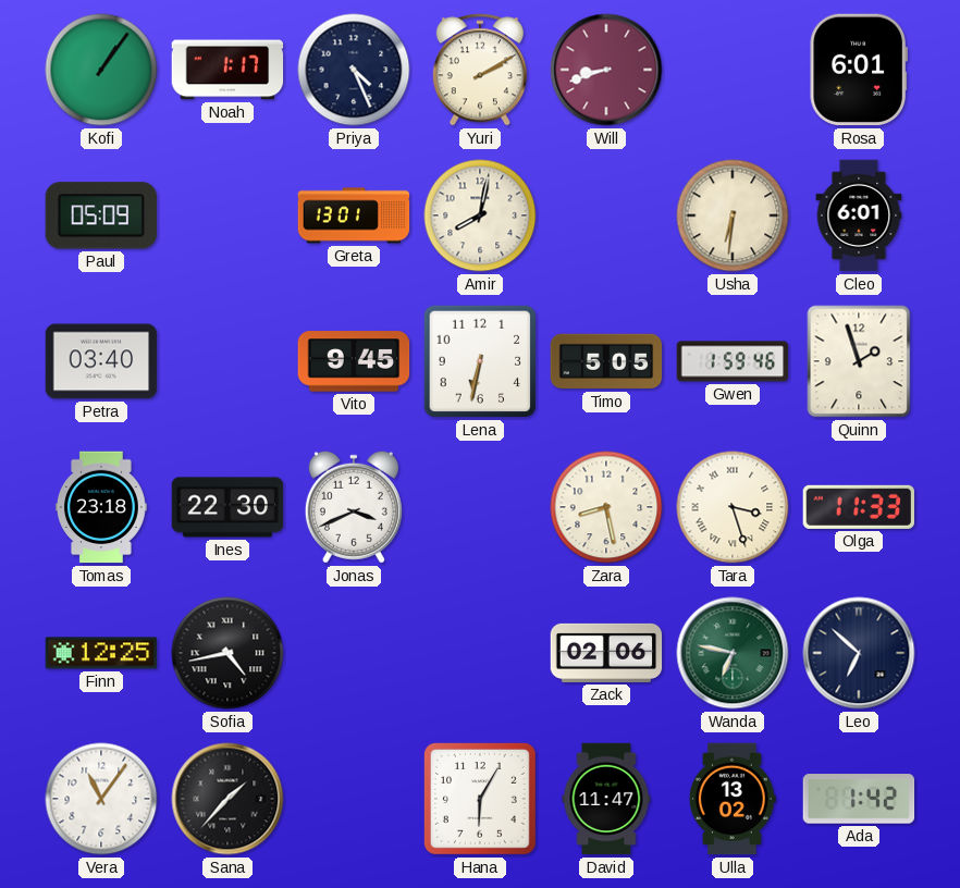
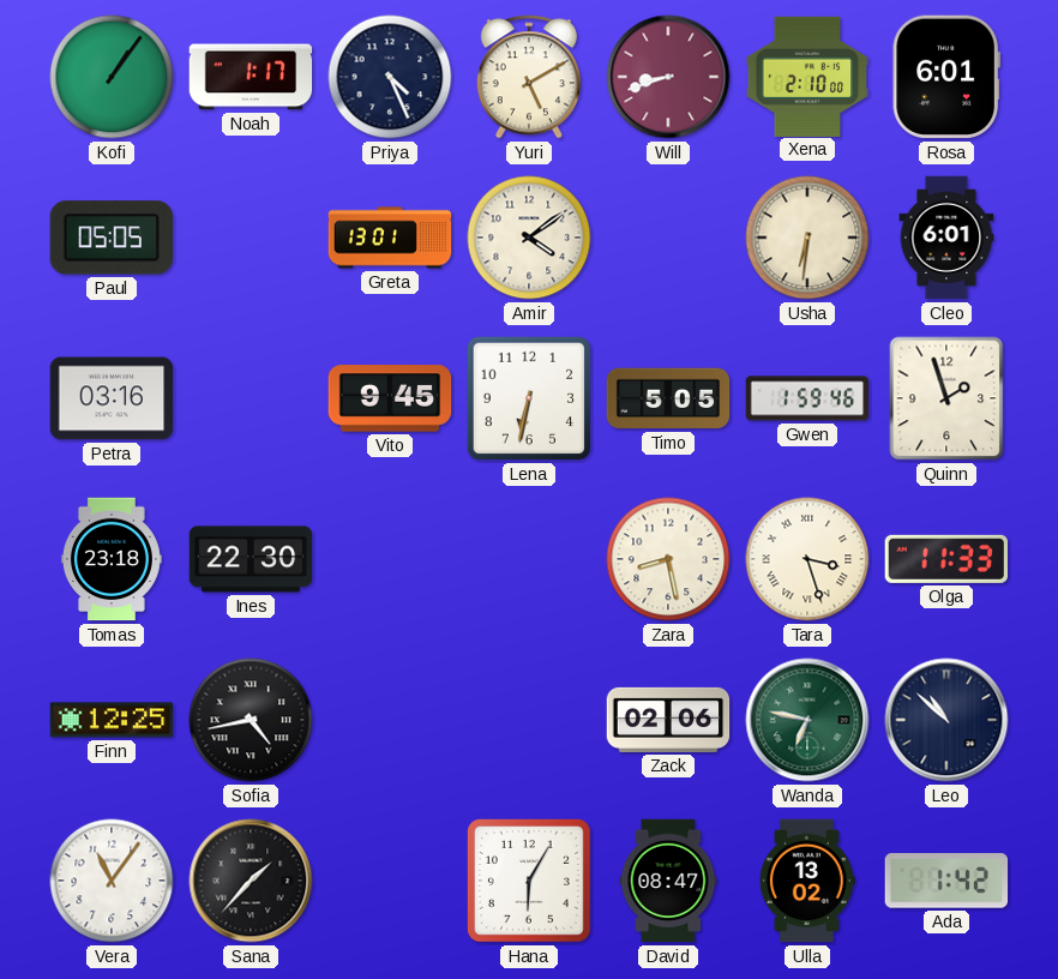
Yuri: 2:10 -> 5:10
Xena: none -> 2:10
Paul: 05:09 -> 05:05
Amir: 8:02 -> 4:09
Petra: 03:40 -> 03:16
Jonas: 3:41 -> none
Leo: 6:52 -> 10:52
David: 11:47 -> 08:47
